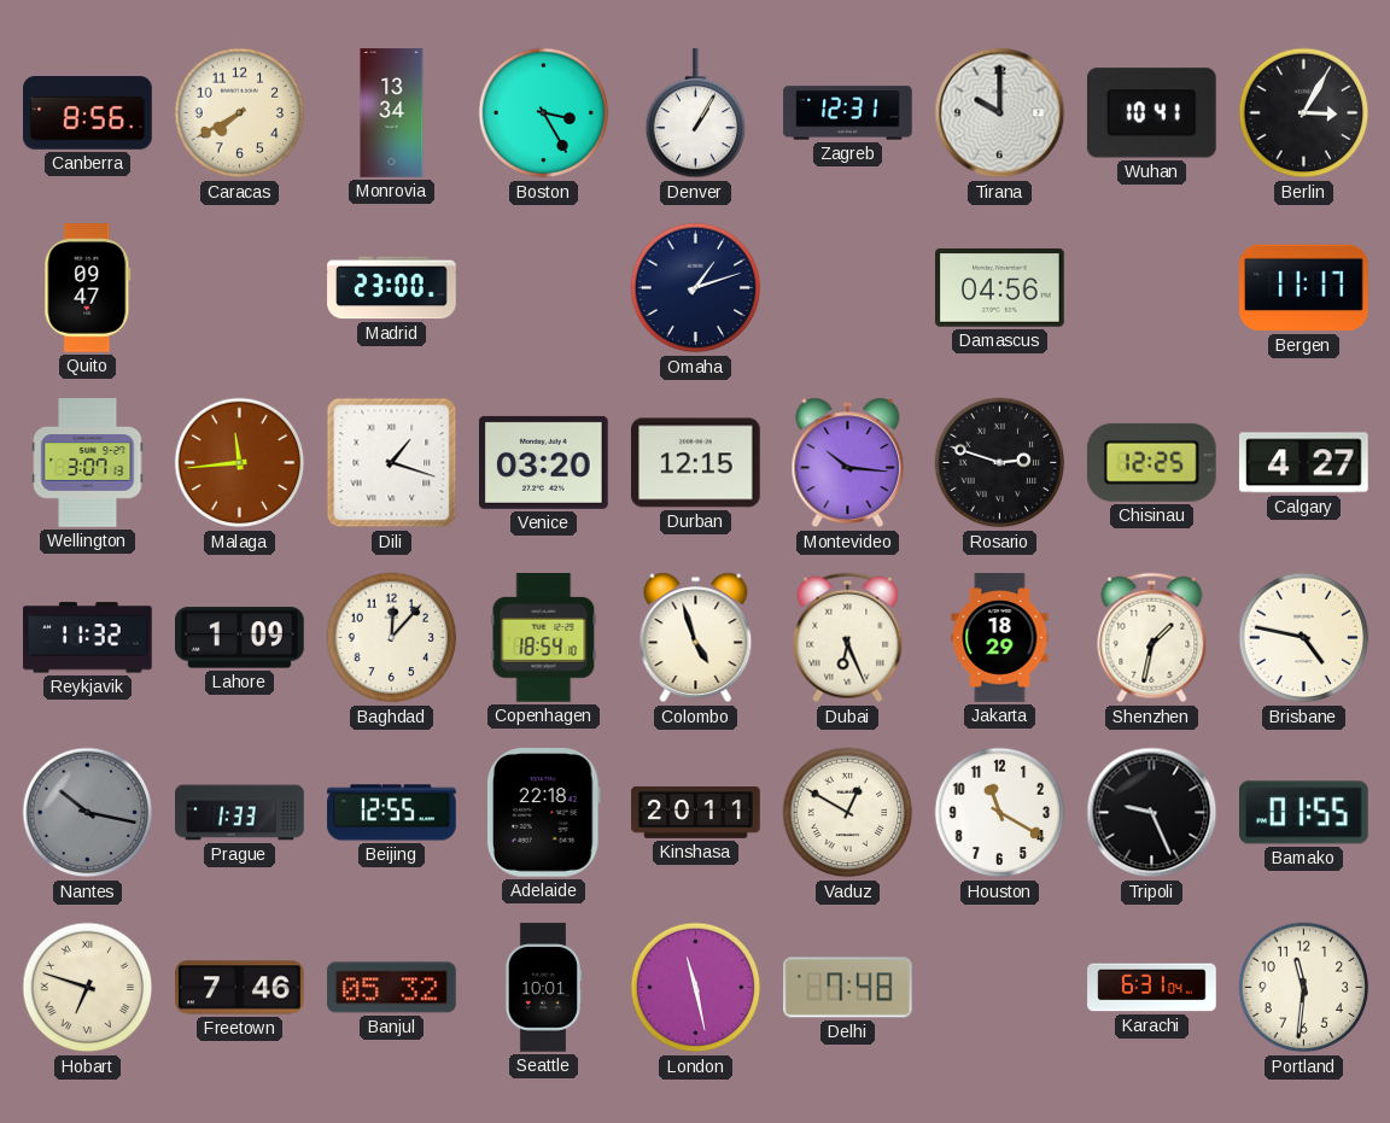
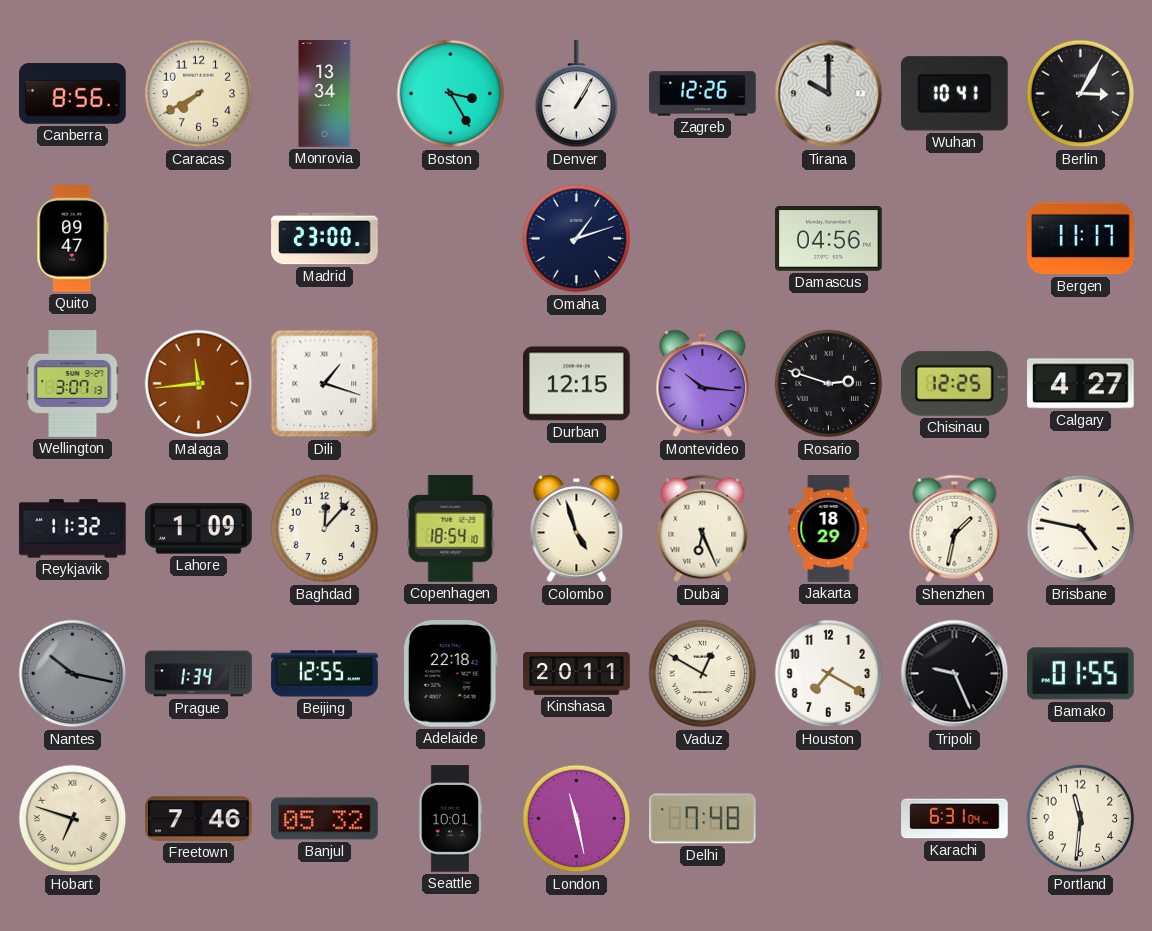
Zagreb: 12:31 -> 12:26
Venice: 03:20 -> none
Prague: 1:33 -> 1:34
Houston: 11:20 -> 7:20
